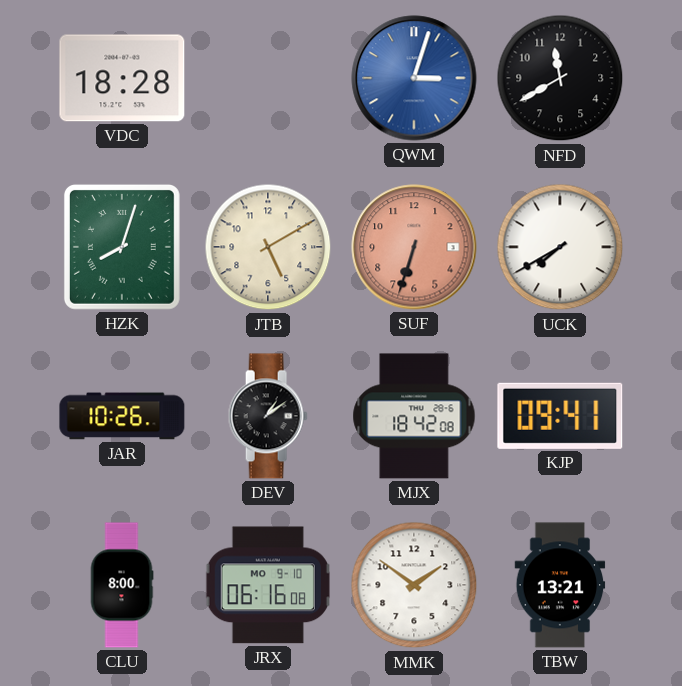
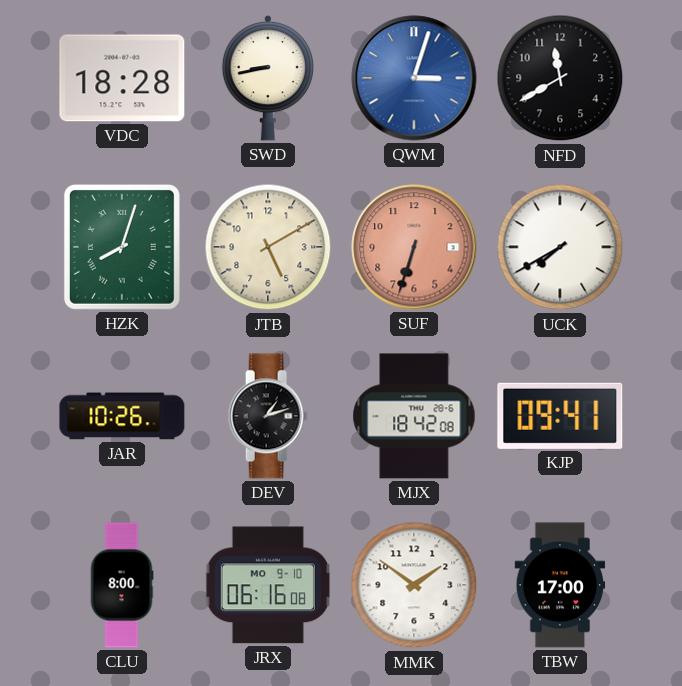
SWD: none -> 8:43
DEV: 1:09 -> 1:12
TBW: 13:21 -> 17:00
